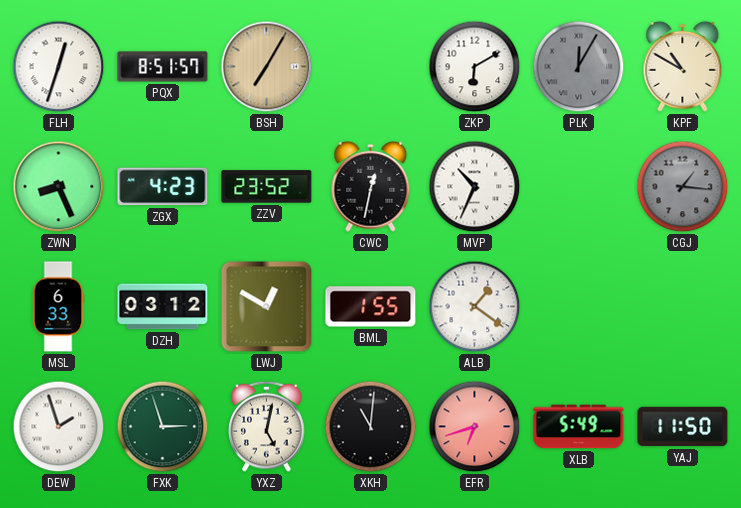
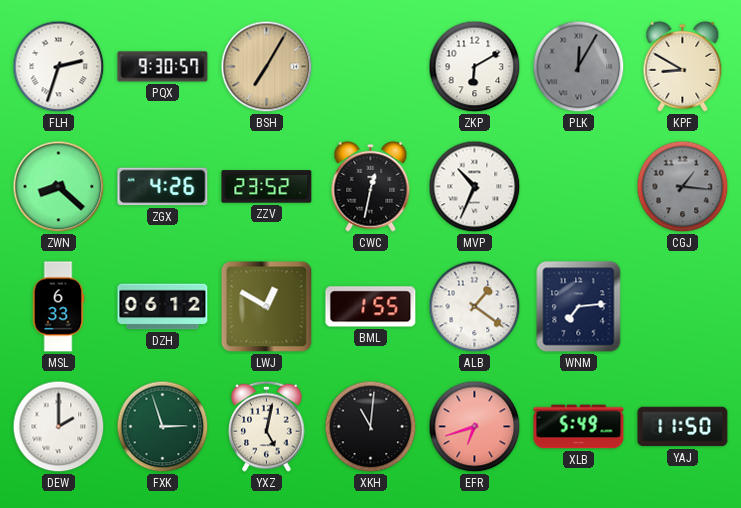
FLH: 12:33 -> 2:33
PQX: 8:51 -> 9:30
KPF: 10:50 -> 8:50
ZWN: 8:26 -> 8:22
ZGX: 4:23 -> 4:26
DZH: 03:12 -> 06:12
WNM: none -> 7:14
DEW: 1:57 -> 2:00
